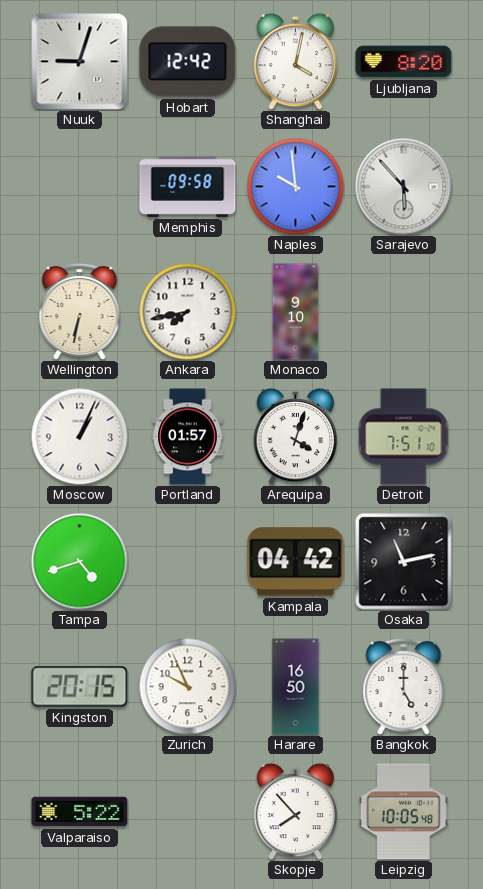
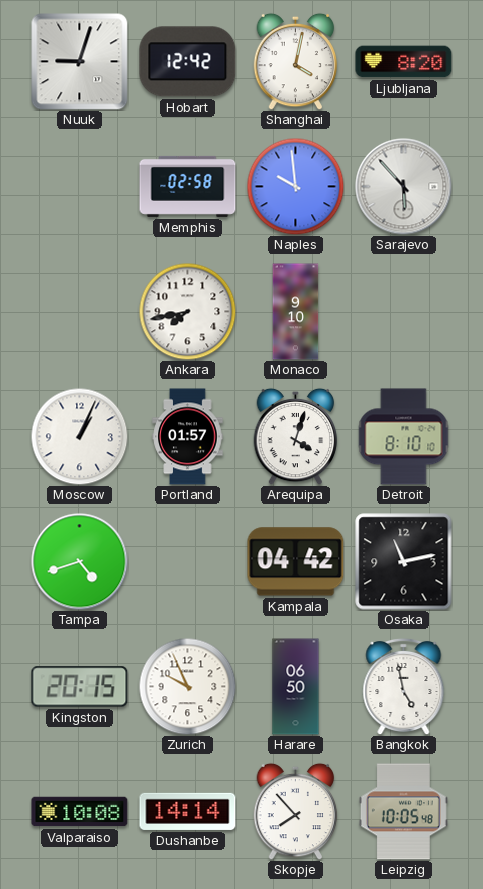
Memphis: 09:58 -> 02:58
Wellington: 6:32 -> none
Detroit: 7:51 -> 8:10
Harare: 16:50 -> 06:50
Bangkok: 5:00 -> 4:58
Valparaiso: 5:22 -> 10:08
Dushanbe: none -> 14:14
